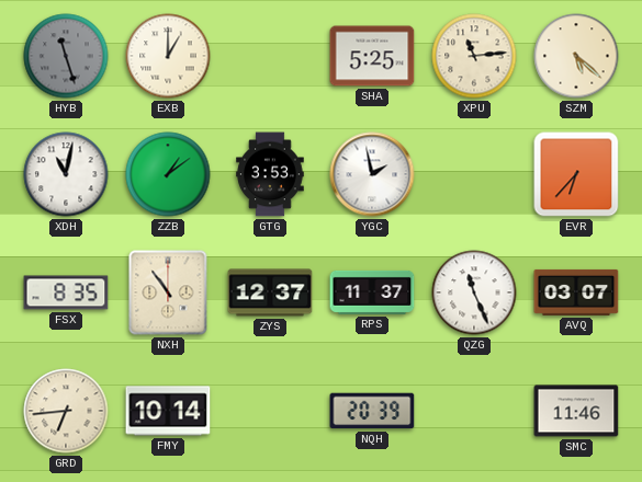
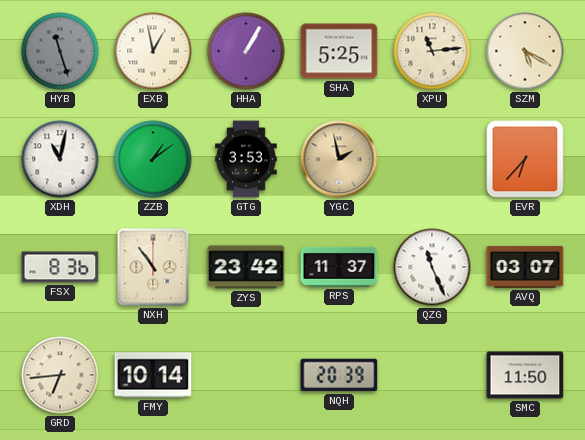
EXB: 1:00 -> 12:58
HHA: none -> 1:05
SZM: 5:22 -> 5:20
YGC dial: white -> champagne
FSX: 8:35 -> 8:36
ZYS: 12:37 -> 23:42
SMC: 11:46 -> 11:50
